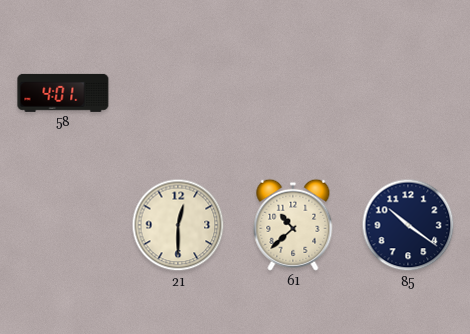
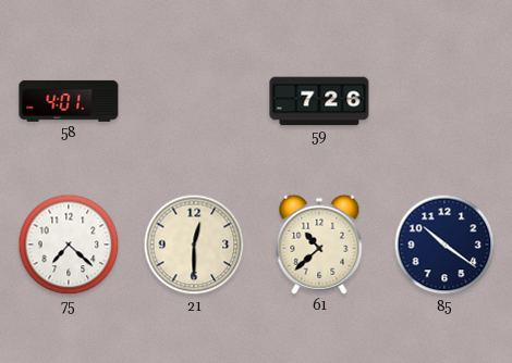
59: none -> 7:26
75: none -> 7:22
